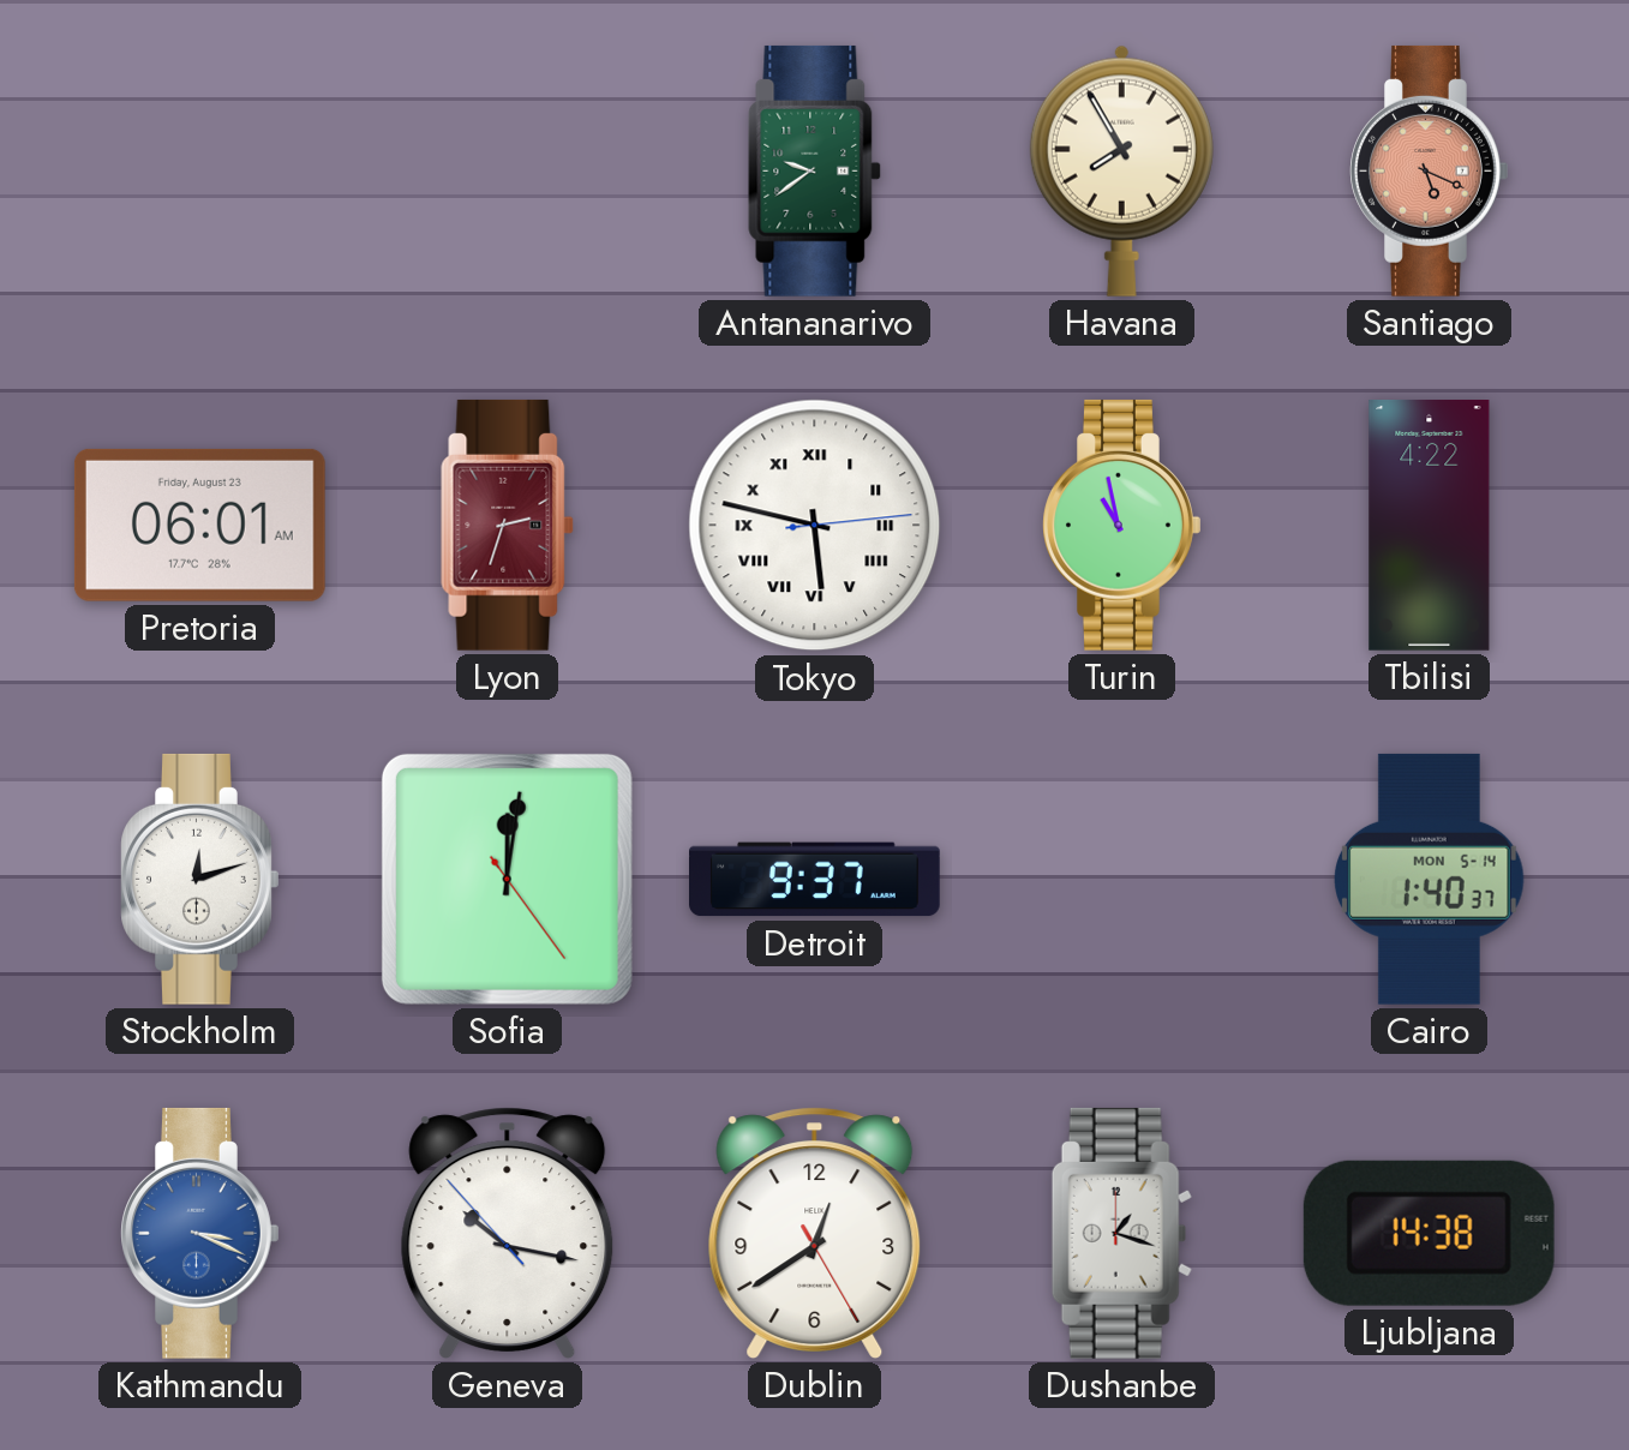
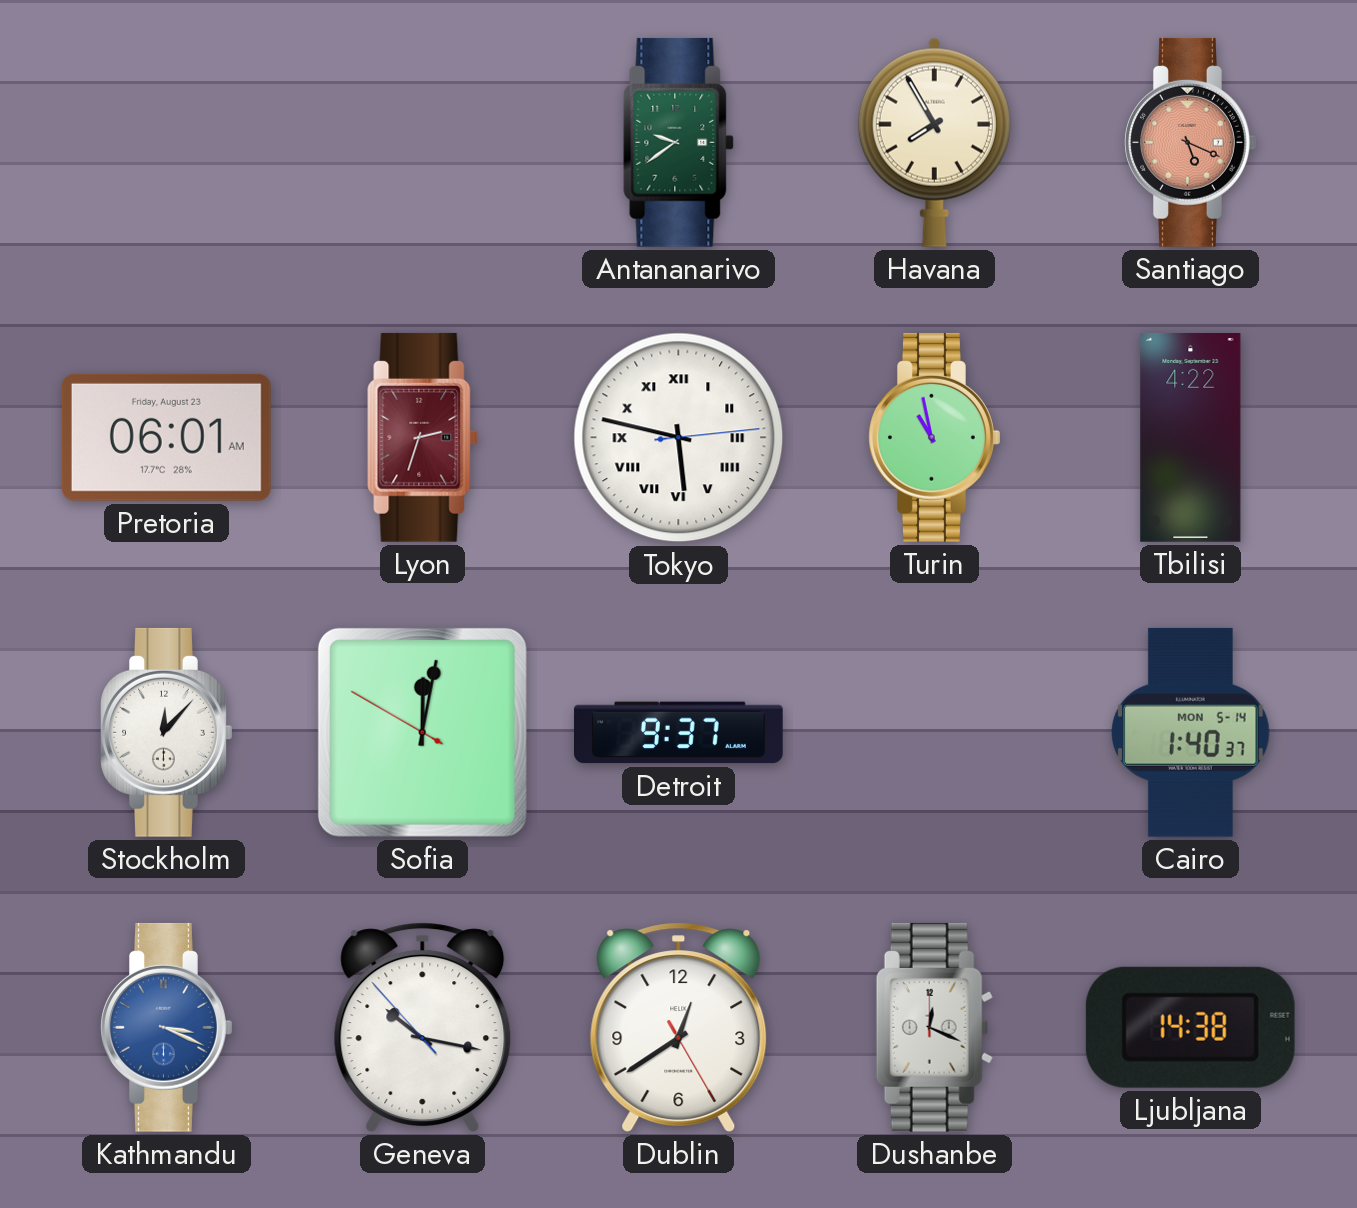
Stockholm: 12:12 -> 12:07
Sofia: 12:01:24 -> 12:01:50
Dushanbe: 1:18 -> 12:19
